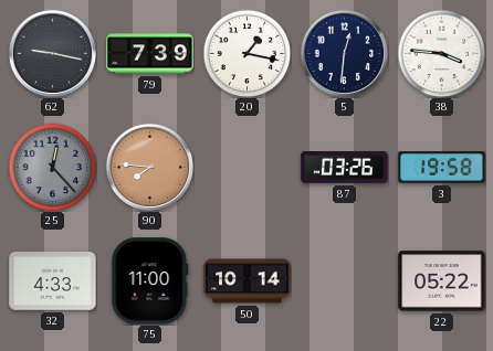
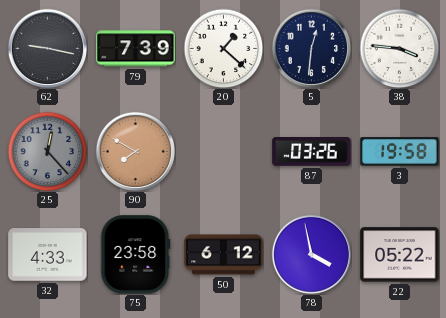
20: 1:17 -> 1:22
90: 7:46 -> 7:50
75: 11:00 -> 23:58
50: 10:14 -> 6:12
78: none -> 3:58
